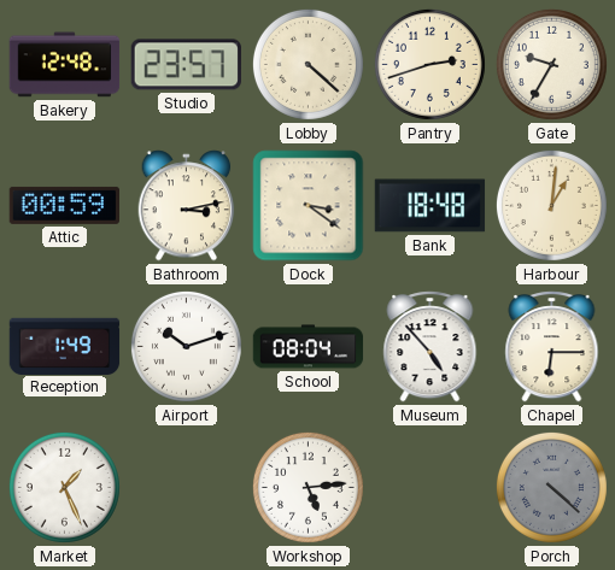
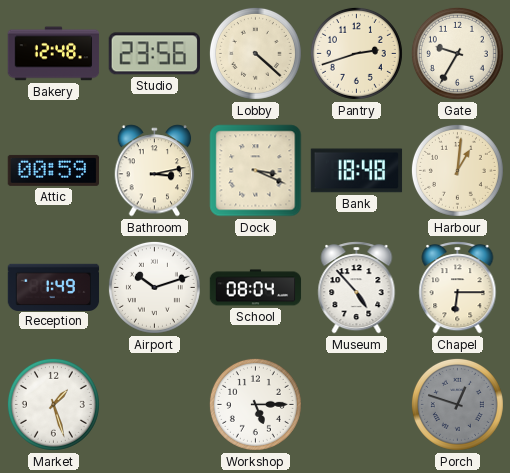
Studio: 23:57 -> 23:56
Dock: 3:21 -> 3:19
Market: 1:26 -> 1:27
Workshop: 5:14 -> 5:15
Porch: 4:22 -> 12:48
